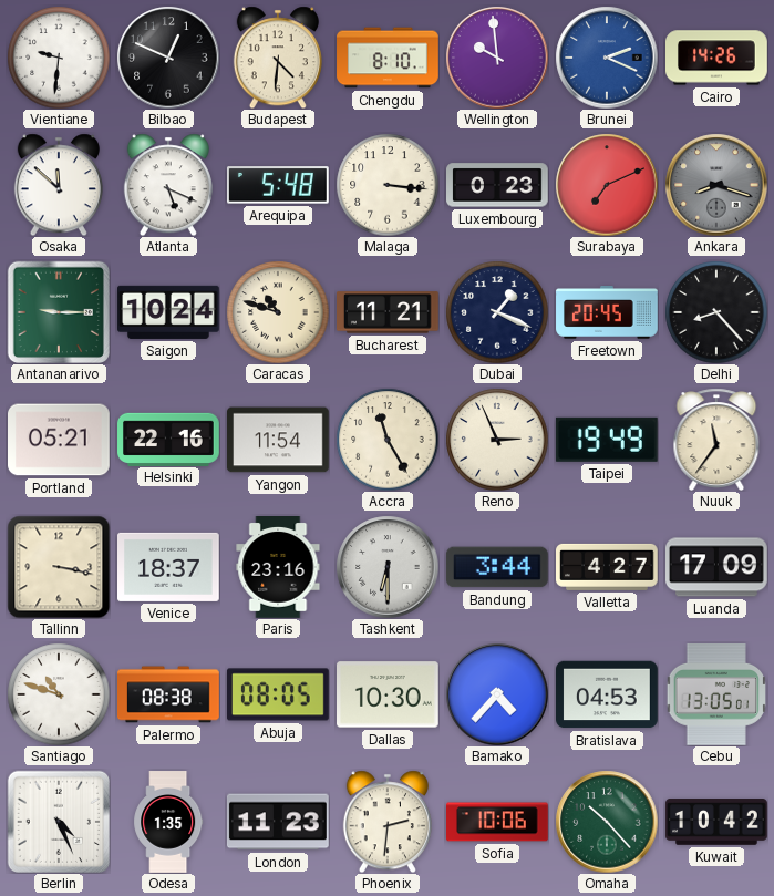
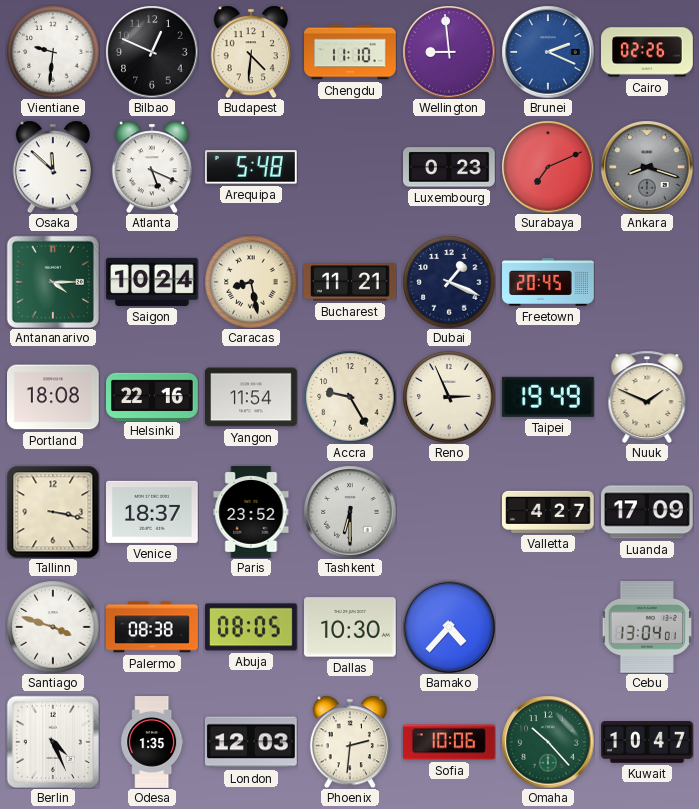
Chengdu: 8:10 -> 11:10
Wellington: 9:59 -> 8:59
Cairo: 14:26 -> 02:26
Malaga: 3:16 -> none
Antananarivo: 9:15 -> 4:15
Caracas: 10:48 -> 8:28
Delhi: 8:23 -> none
Portland: 05:21 -> 18:08
Accra: 11:25 -> 9:25
Nuuk: 11:36 -> 1:49
Paris: 23:16 -> 23:52
Bandung: 3:44 -> none
Santiago: 10:48 -> 3:48
Bratislava: 04:53 -> none
Cebu: 13:05 -> 13:04
London: 11:23 -> 12:03
Kuwait: 10:42 -> 10:47
